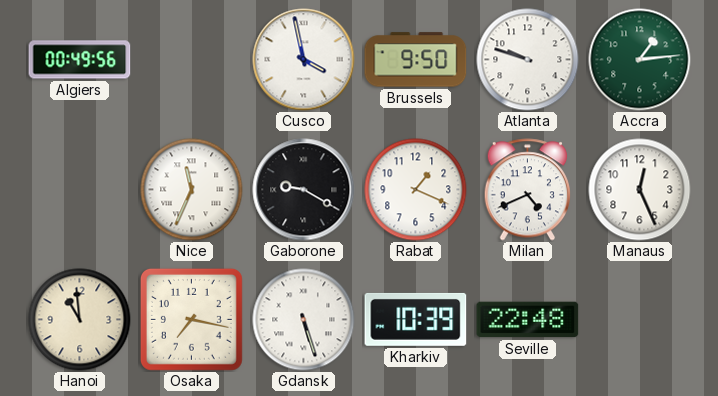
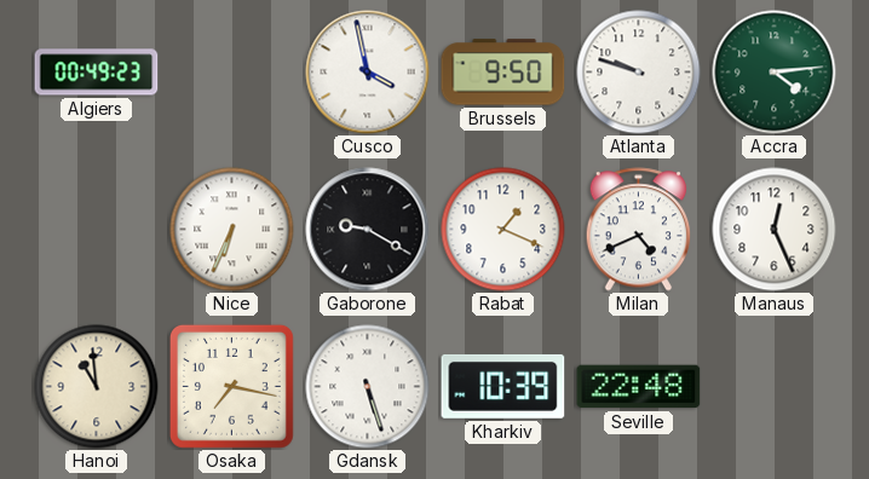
Algiers: 00:49:56 -> 00:49:23
Accra: 1:14 -> 4:14
Nice: 11:34 -> 6:34
